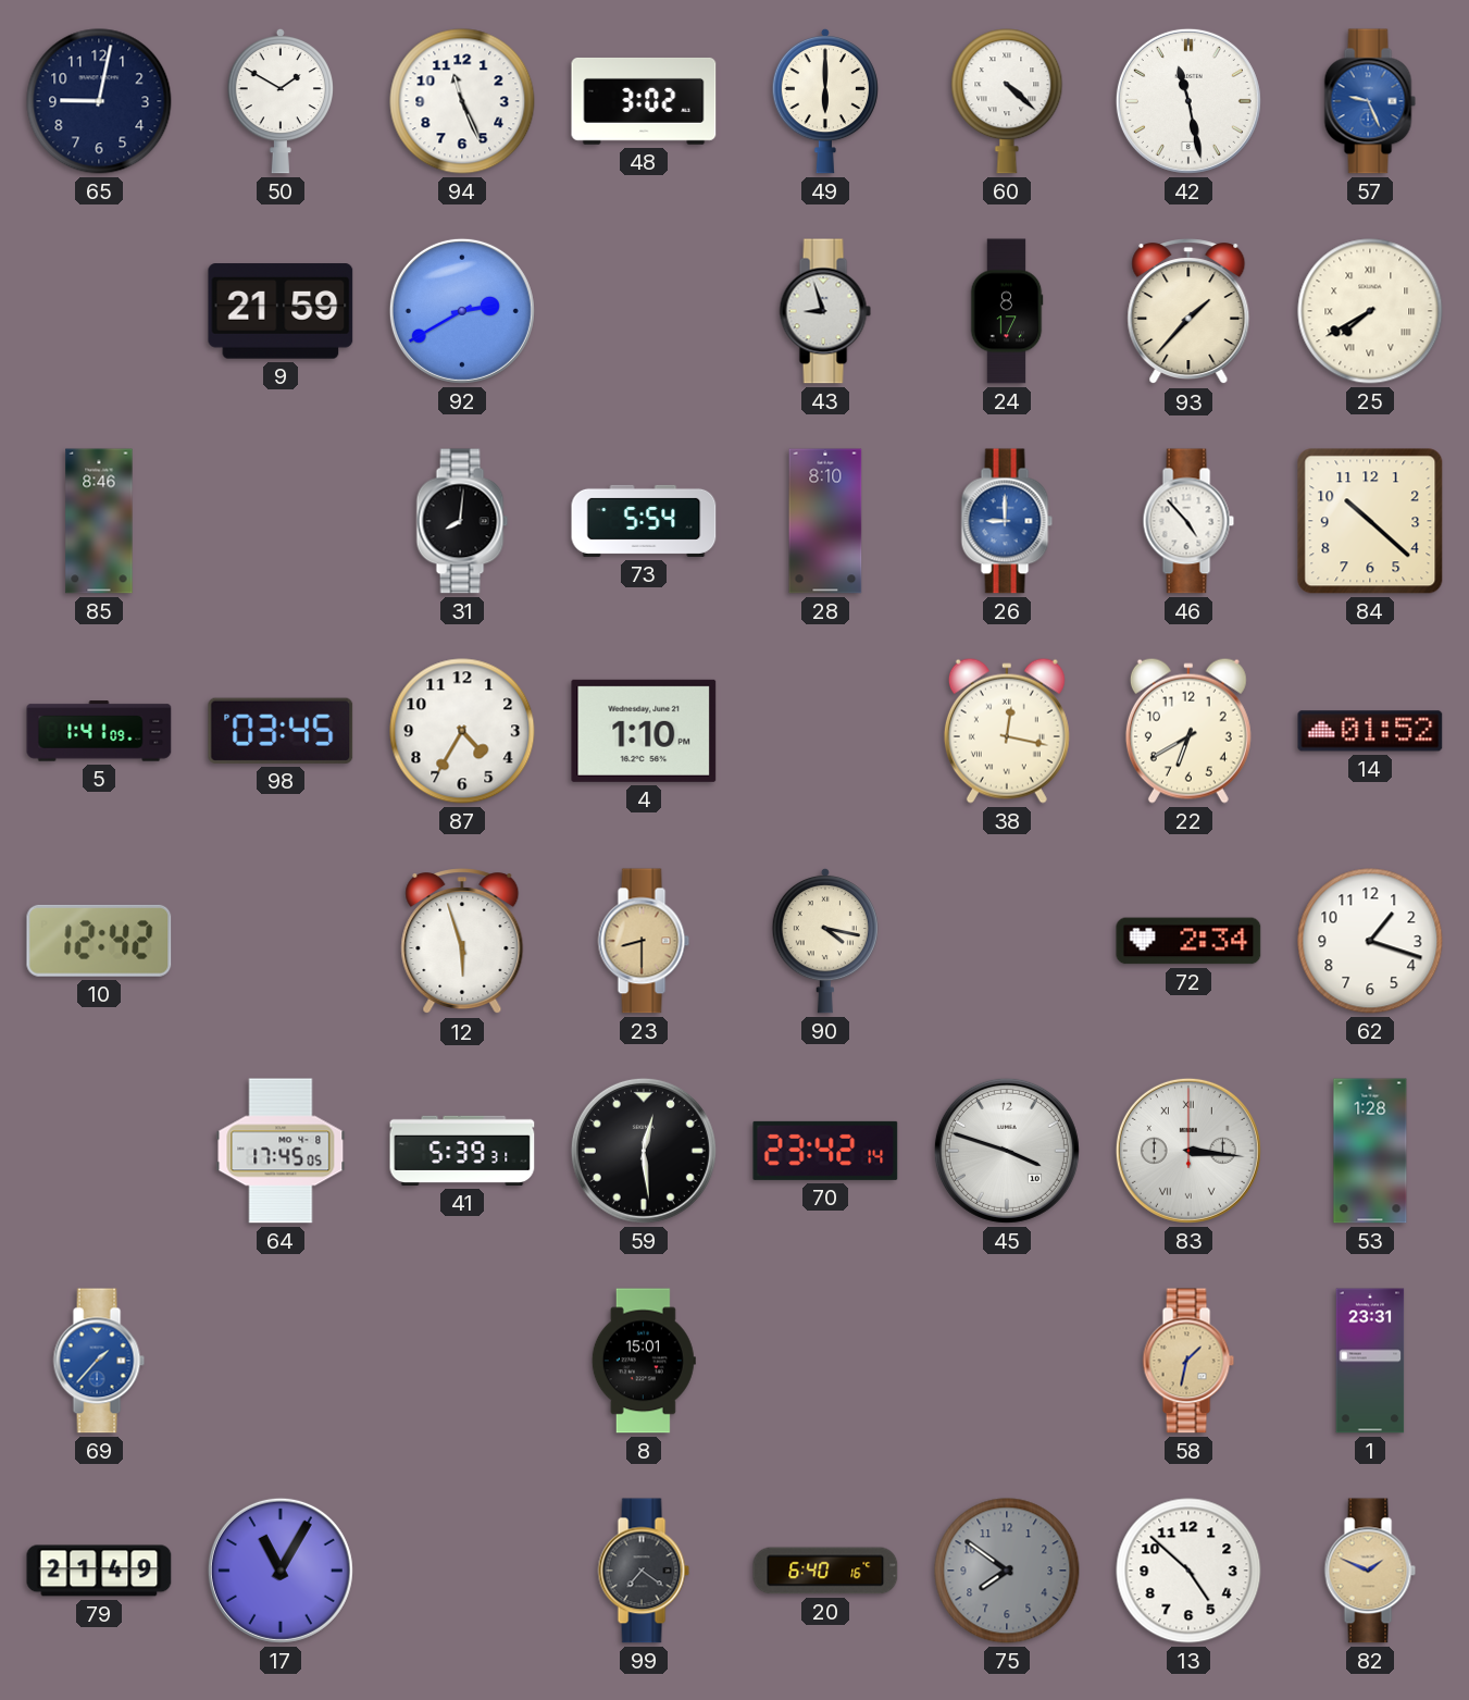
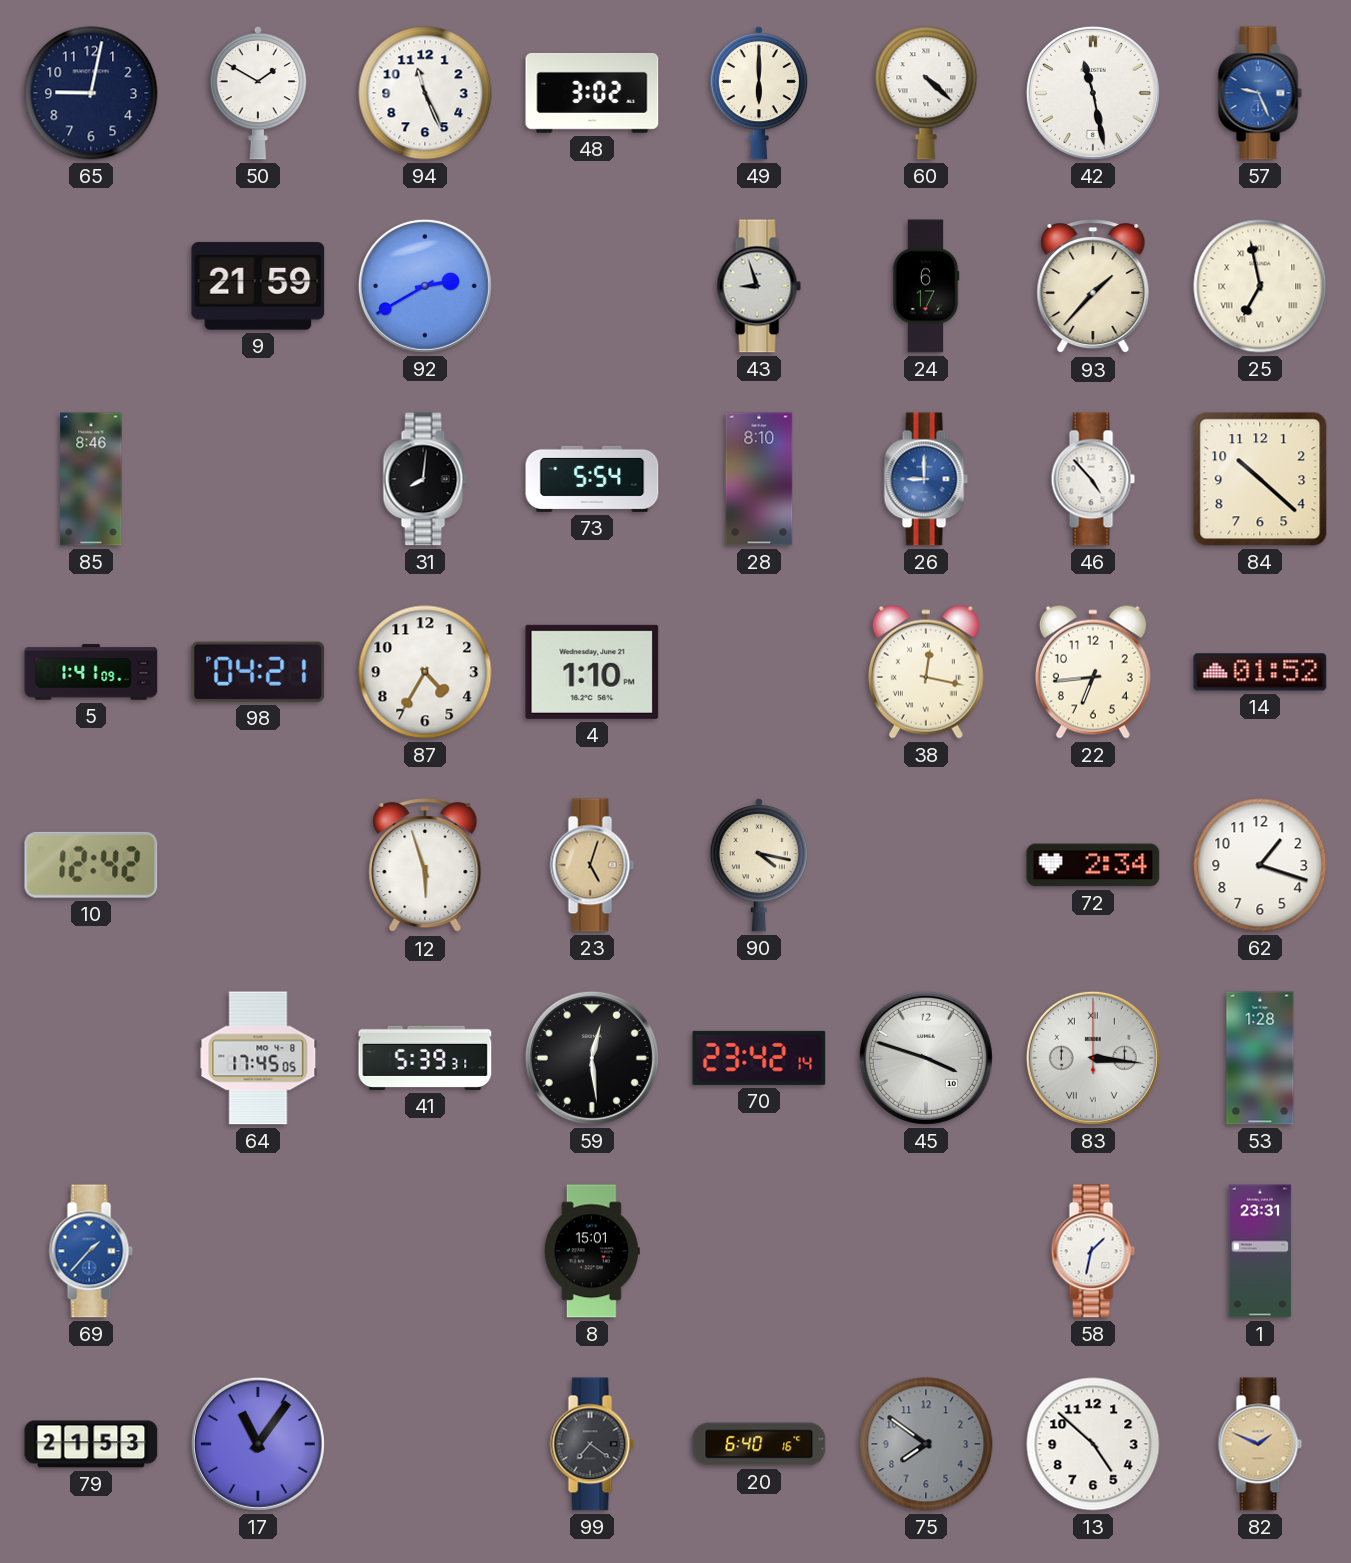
24: 8:17 -> 6:17
25: 7:40 -> 6:58
98: 03:45 -> 04:21
22: 6:40 -> 6:44
23: 8:30 -> 5:03
58 dial: champagne -> white
79: 21:49 -> 21:53
17: 11:05 -> 11:06
